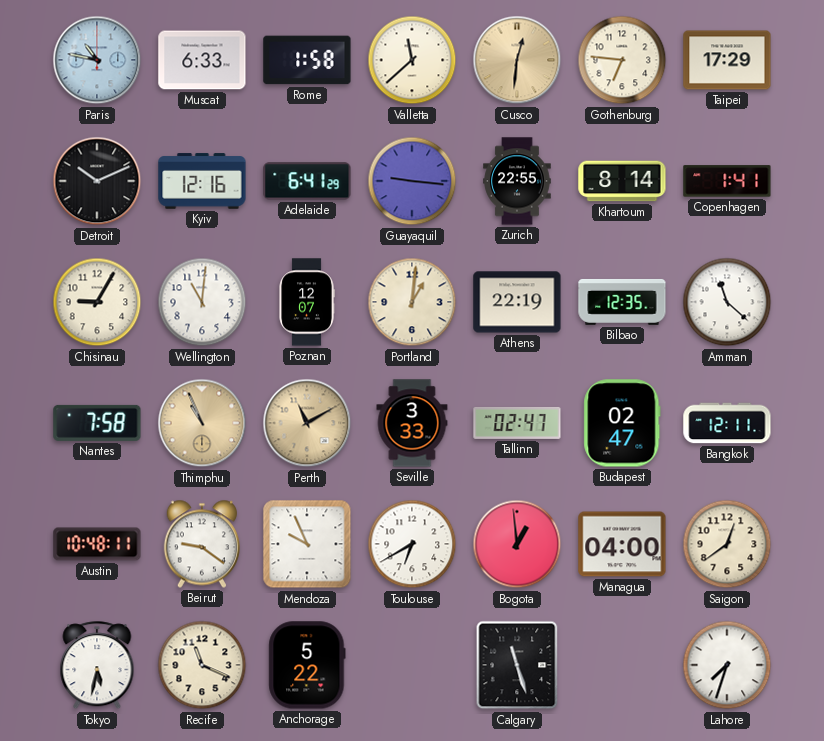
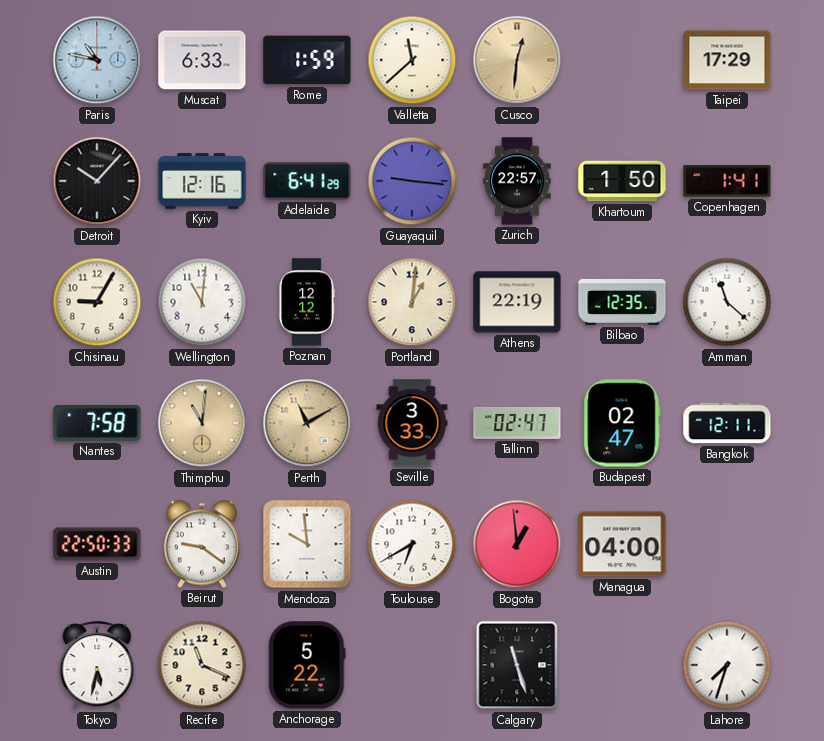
Rome: 1:58 -> 1:59
Gothenburg: 6:46 -> none
Detroit: 10:11 -> 10:07
Zurich: 22:55 -> 22:57
Khartoum: 8:14 -> 1:50
Poznan: 12:07 -> 12:12
Thimphu: 10:56 -> 11:01
Austin: 10:48 -> 22:50
Mendoza: 9:56 -> 9:59
Saigon: 12:39 -> none
